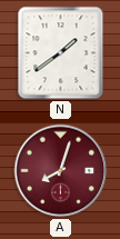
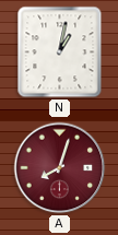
N: 1:39 -> 1:02
